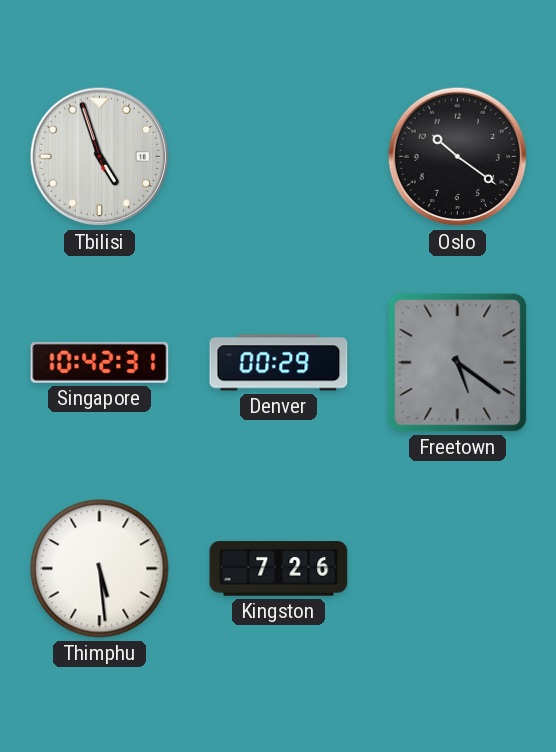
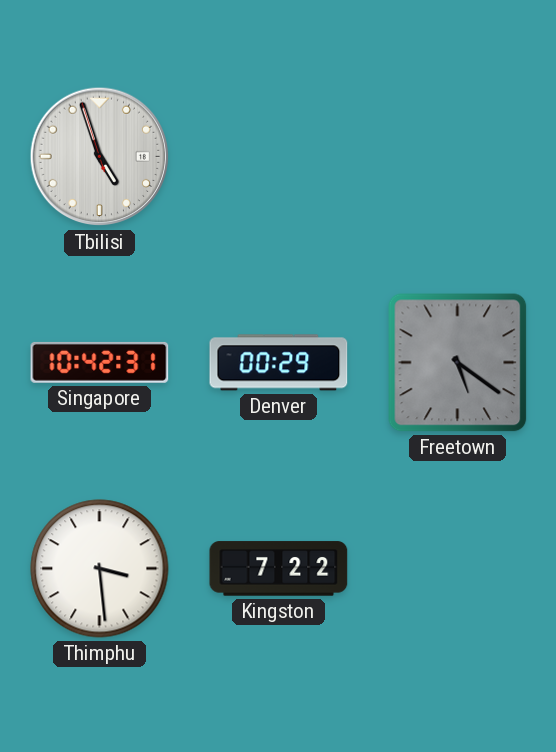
Oslo: 10:21 -> none
Thimphu: 5:29 -> 3:29
Kingston: 7:26 -> 7:22
